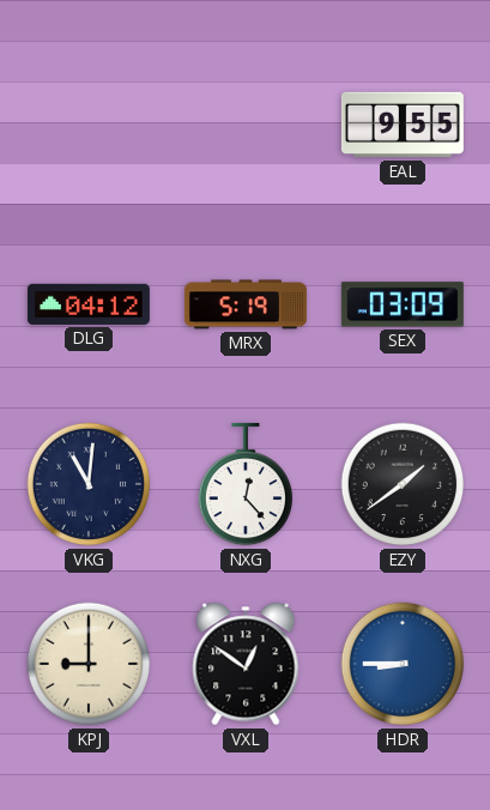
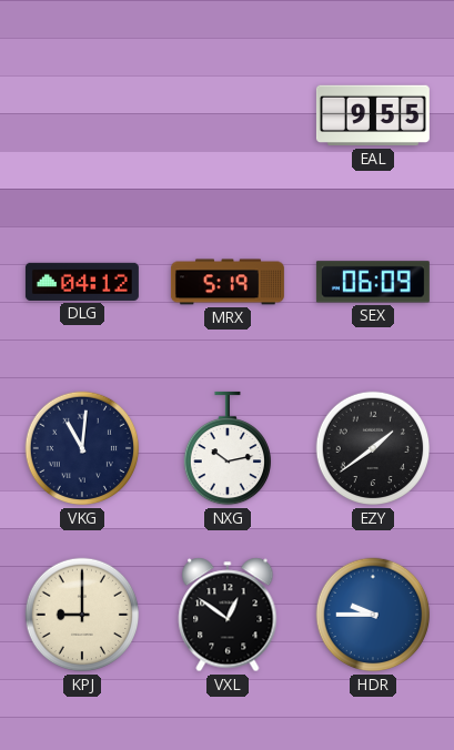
SEX: 03:09 -> 06:09
NXG: 12:23 -> 10:13
HDR: 8:45 -> 9:45
